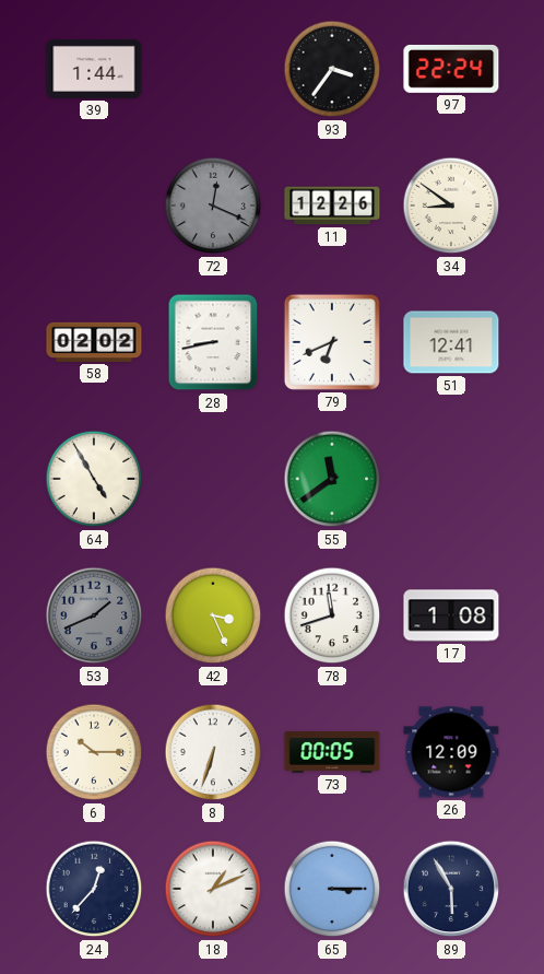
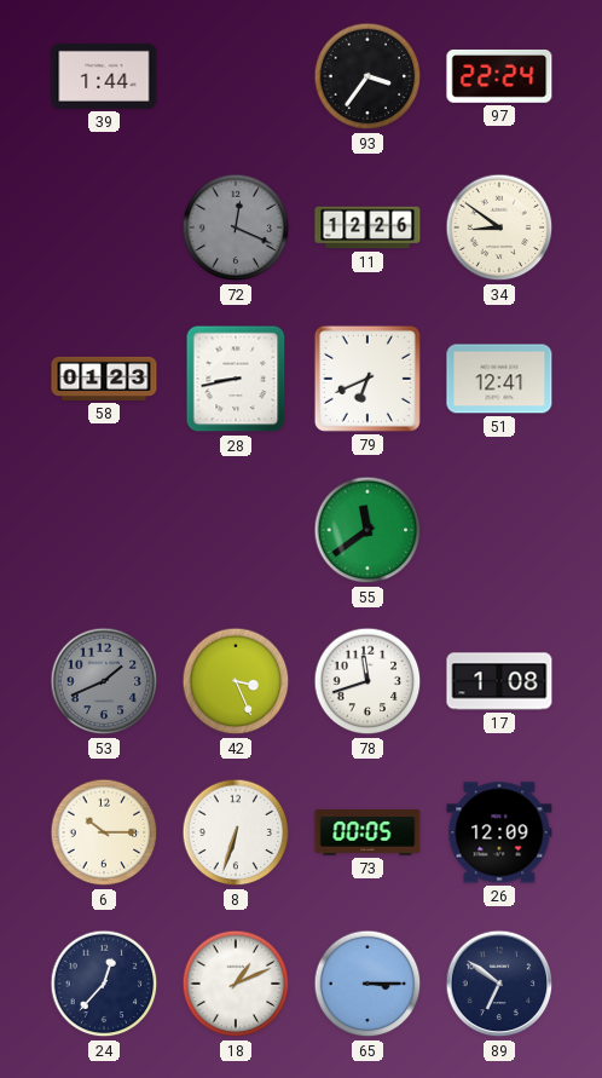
58: 02:02 -> 01:23
64: 4:55 -> none
89: 5:55 -> 6:51
